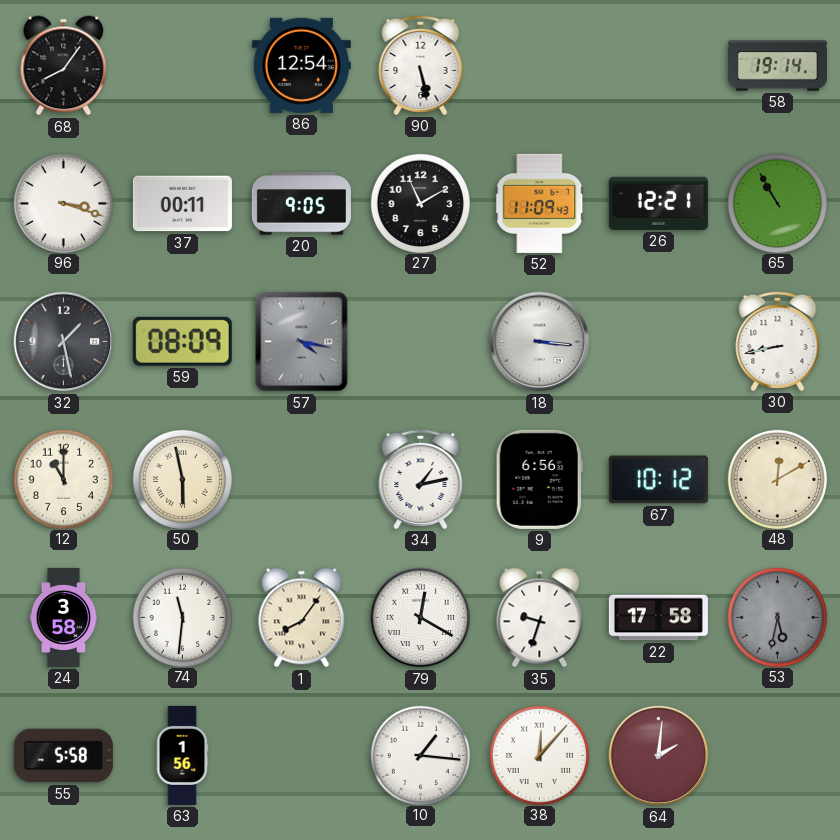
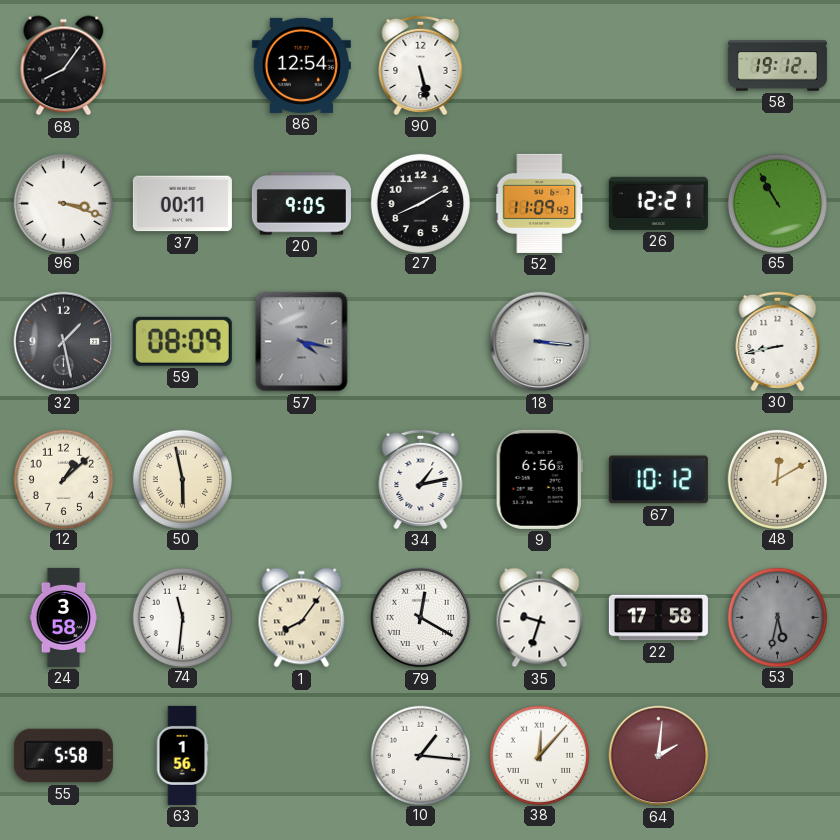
58: 19:14 -> 19:12
27: 11:10 -> 8:10
12: 11:00 -> 1:08
